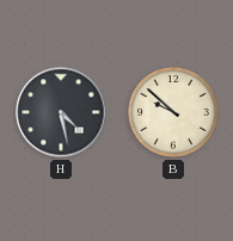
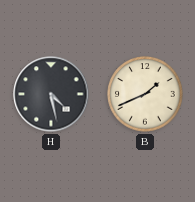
B: 9:52 -> 1:41
